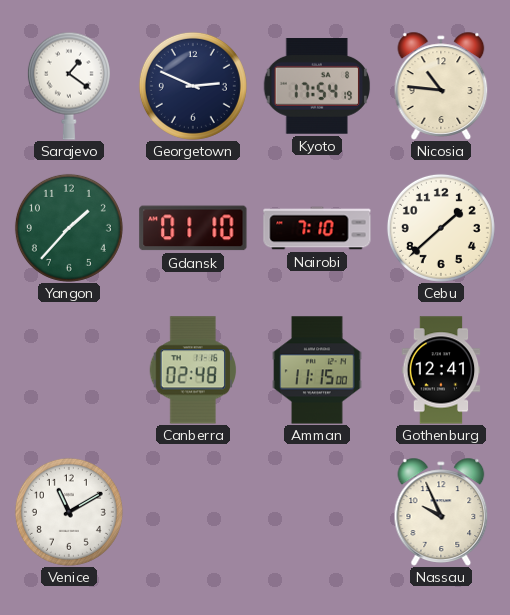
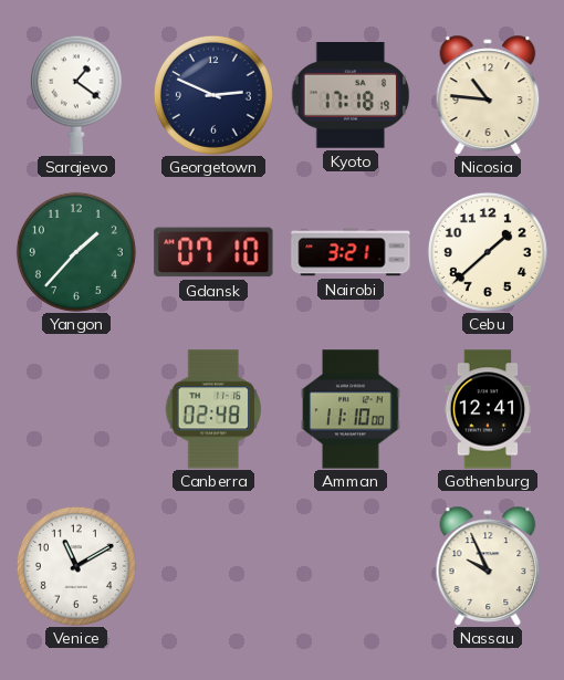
Kyoto: 17:54 -> 17:18
Gdansk: 01:10 -> 07:10
Nairobi: 7:10 -> 3:21
Amman: 11:15 -> 11:10
